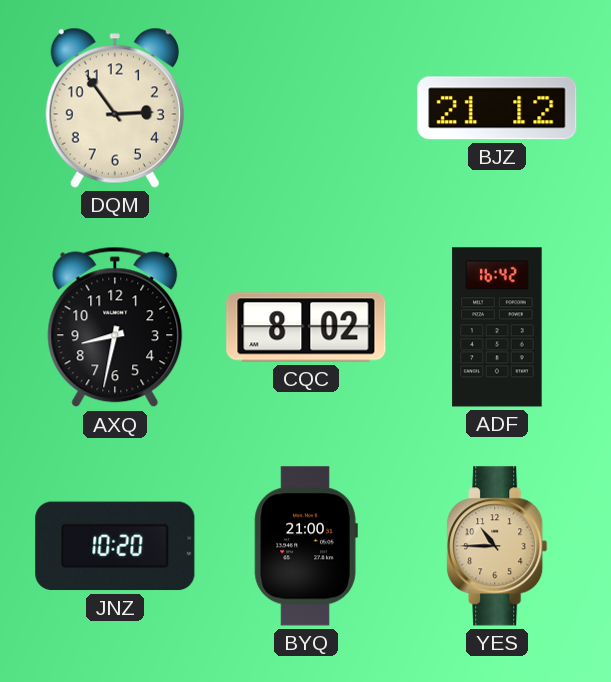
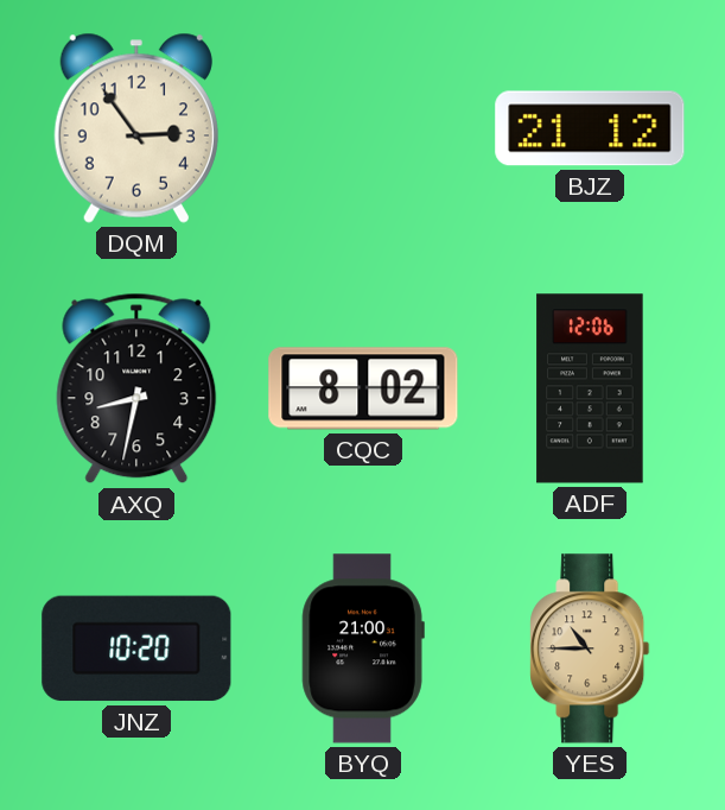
ADF: 16:42 -> 12:06
